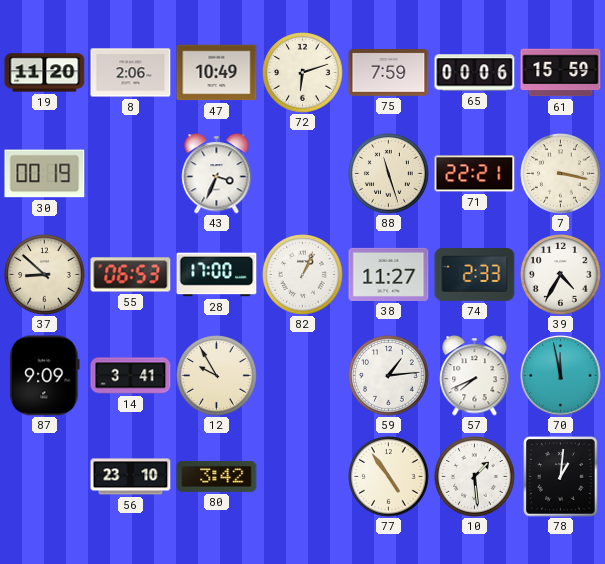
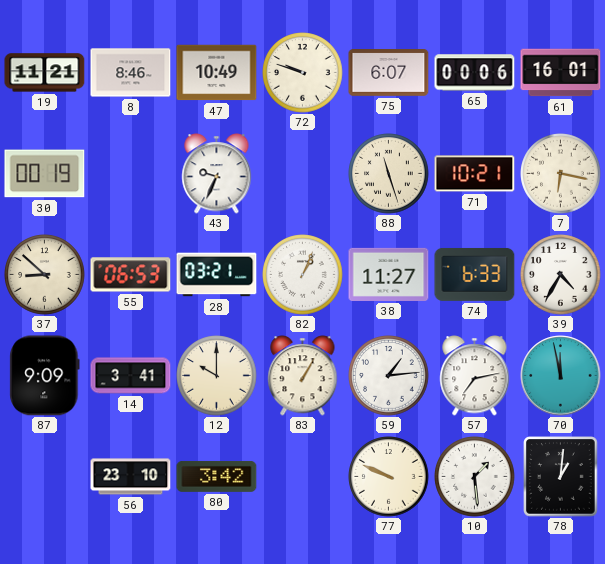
19: 11:20 -> 11:21
8: 2:06 -> 8:46
72: 6:12 -> 9:48
75: 7:59 -> 6:07
61: 15:59 -> 16:01
43: 3:34 -> 9:34
71: 22:21 -> 10:21
7: 3:17 -> 6:17
28: 17:00 -> 03:21
74: 2:33 -> 6:33
12: 9:55 -> 10:00
83: none -> 1:05
57: 7:41 -> 7:13
77: 4:54 -> 9:49
